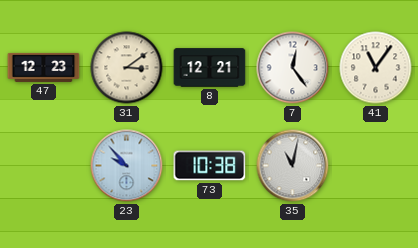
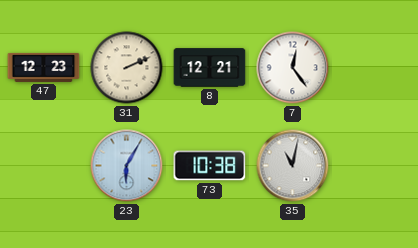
31: 3:09 -> 2:11
41: 11:06 -> none
23: 9:53 -> 6:05
